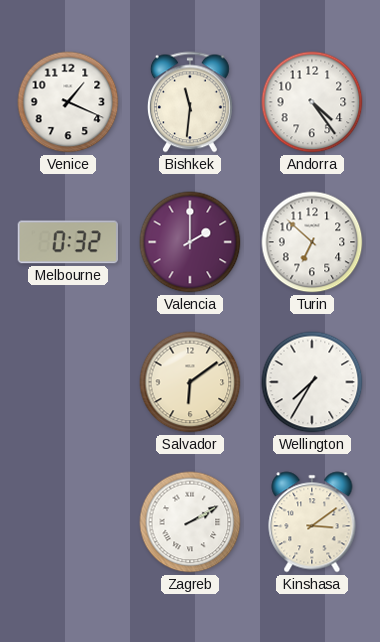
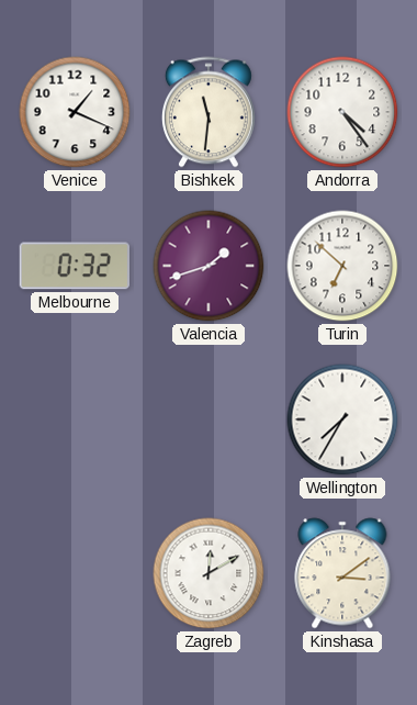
Valencia: 2:00 -> 1:42
Salvador: 6:09 -> none
Zagreb: 2:10 -> 12:10
